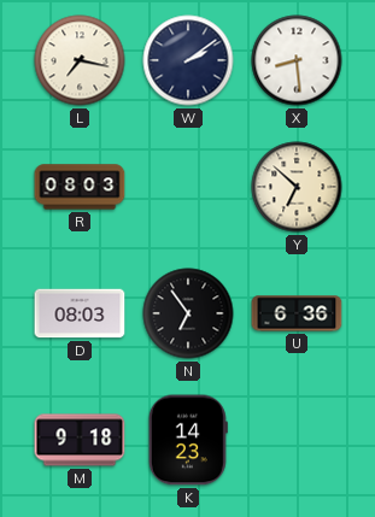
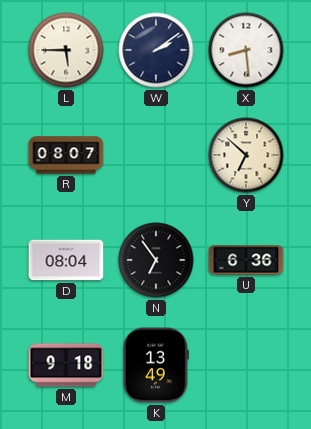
L: 7:17 -> 5:45
R: 08:03 -> 08:07
D: 08:03 -> 08:04
K: 14:23 -> 13:49
